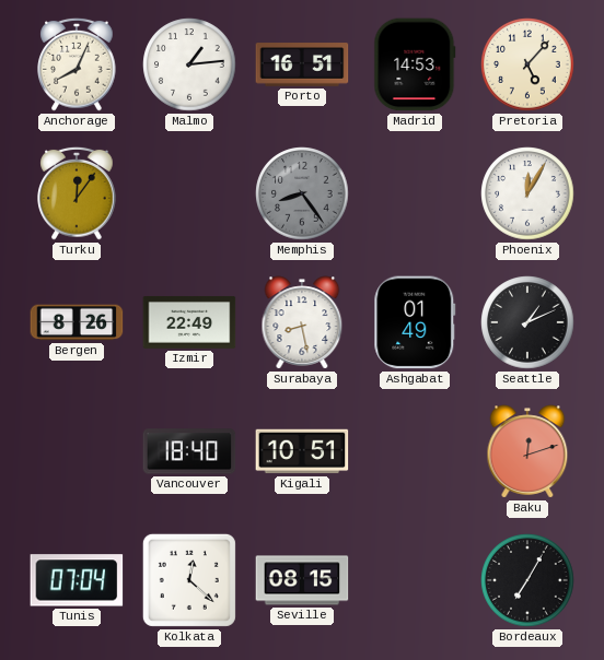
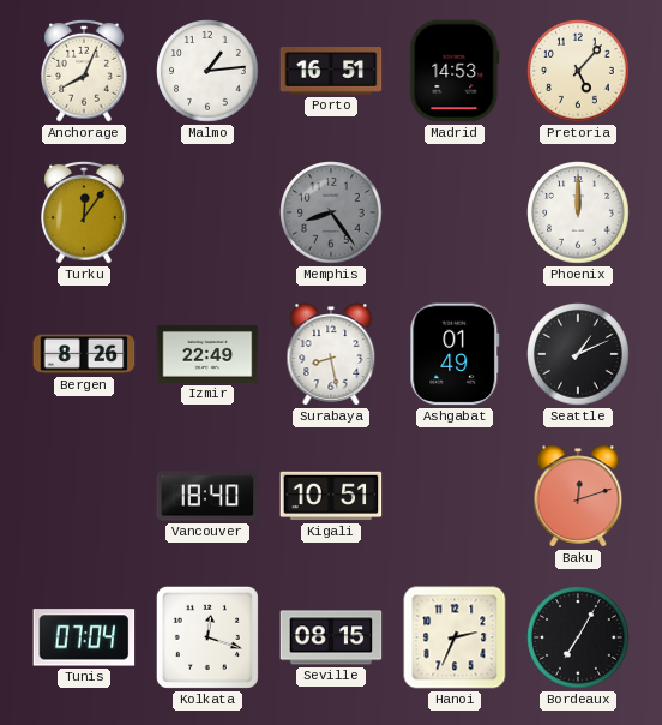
Phoenix: 12:05 -> 12:00
Kolkata: 12:22 -> 12:18
Hanoi: none -> 2:34
